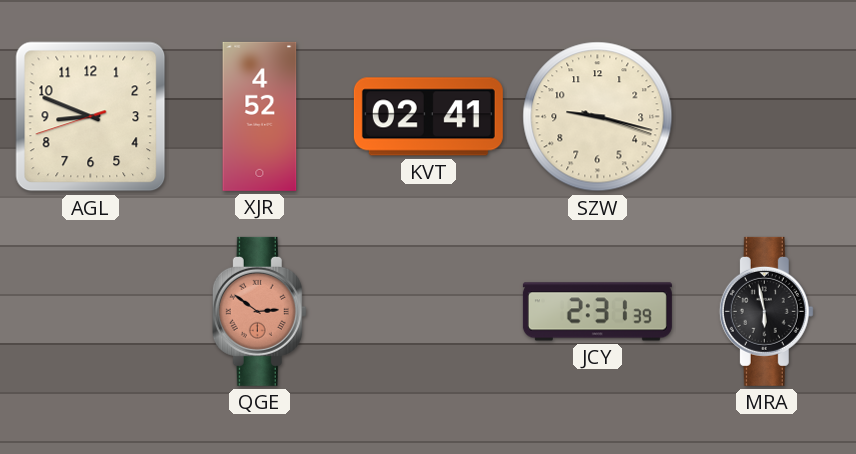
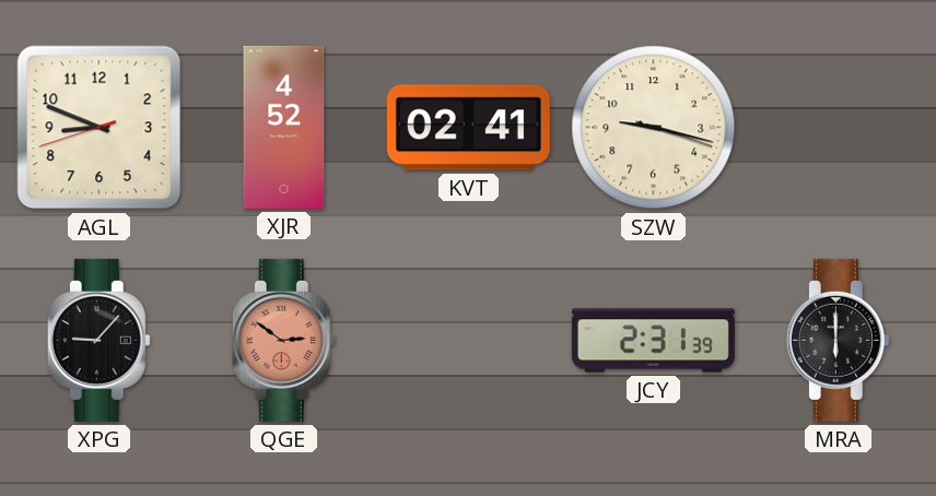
XPG: none -> 9:07
MRA: 5:58 -> 6:00
